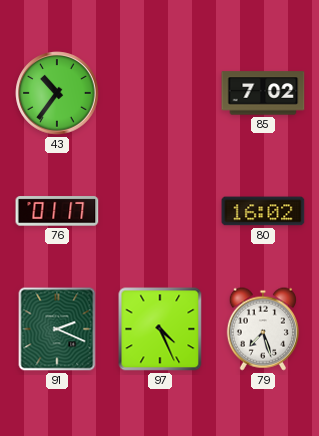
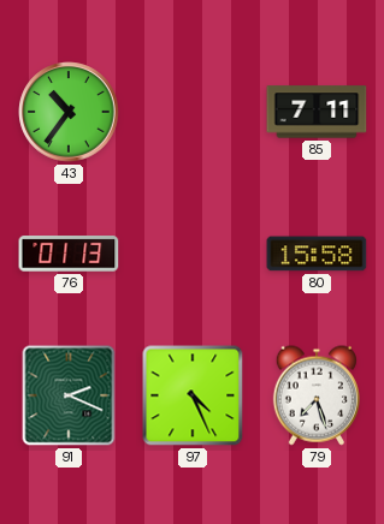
85: 7:02 -> 7:11
76: 01:17 -> 01:13
80: 16:02 -> 15:58
